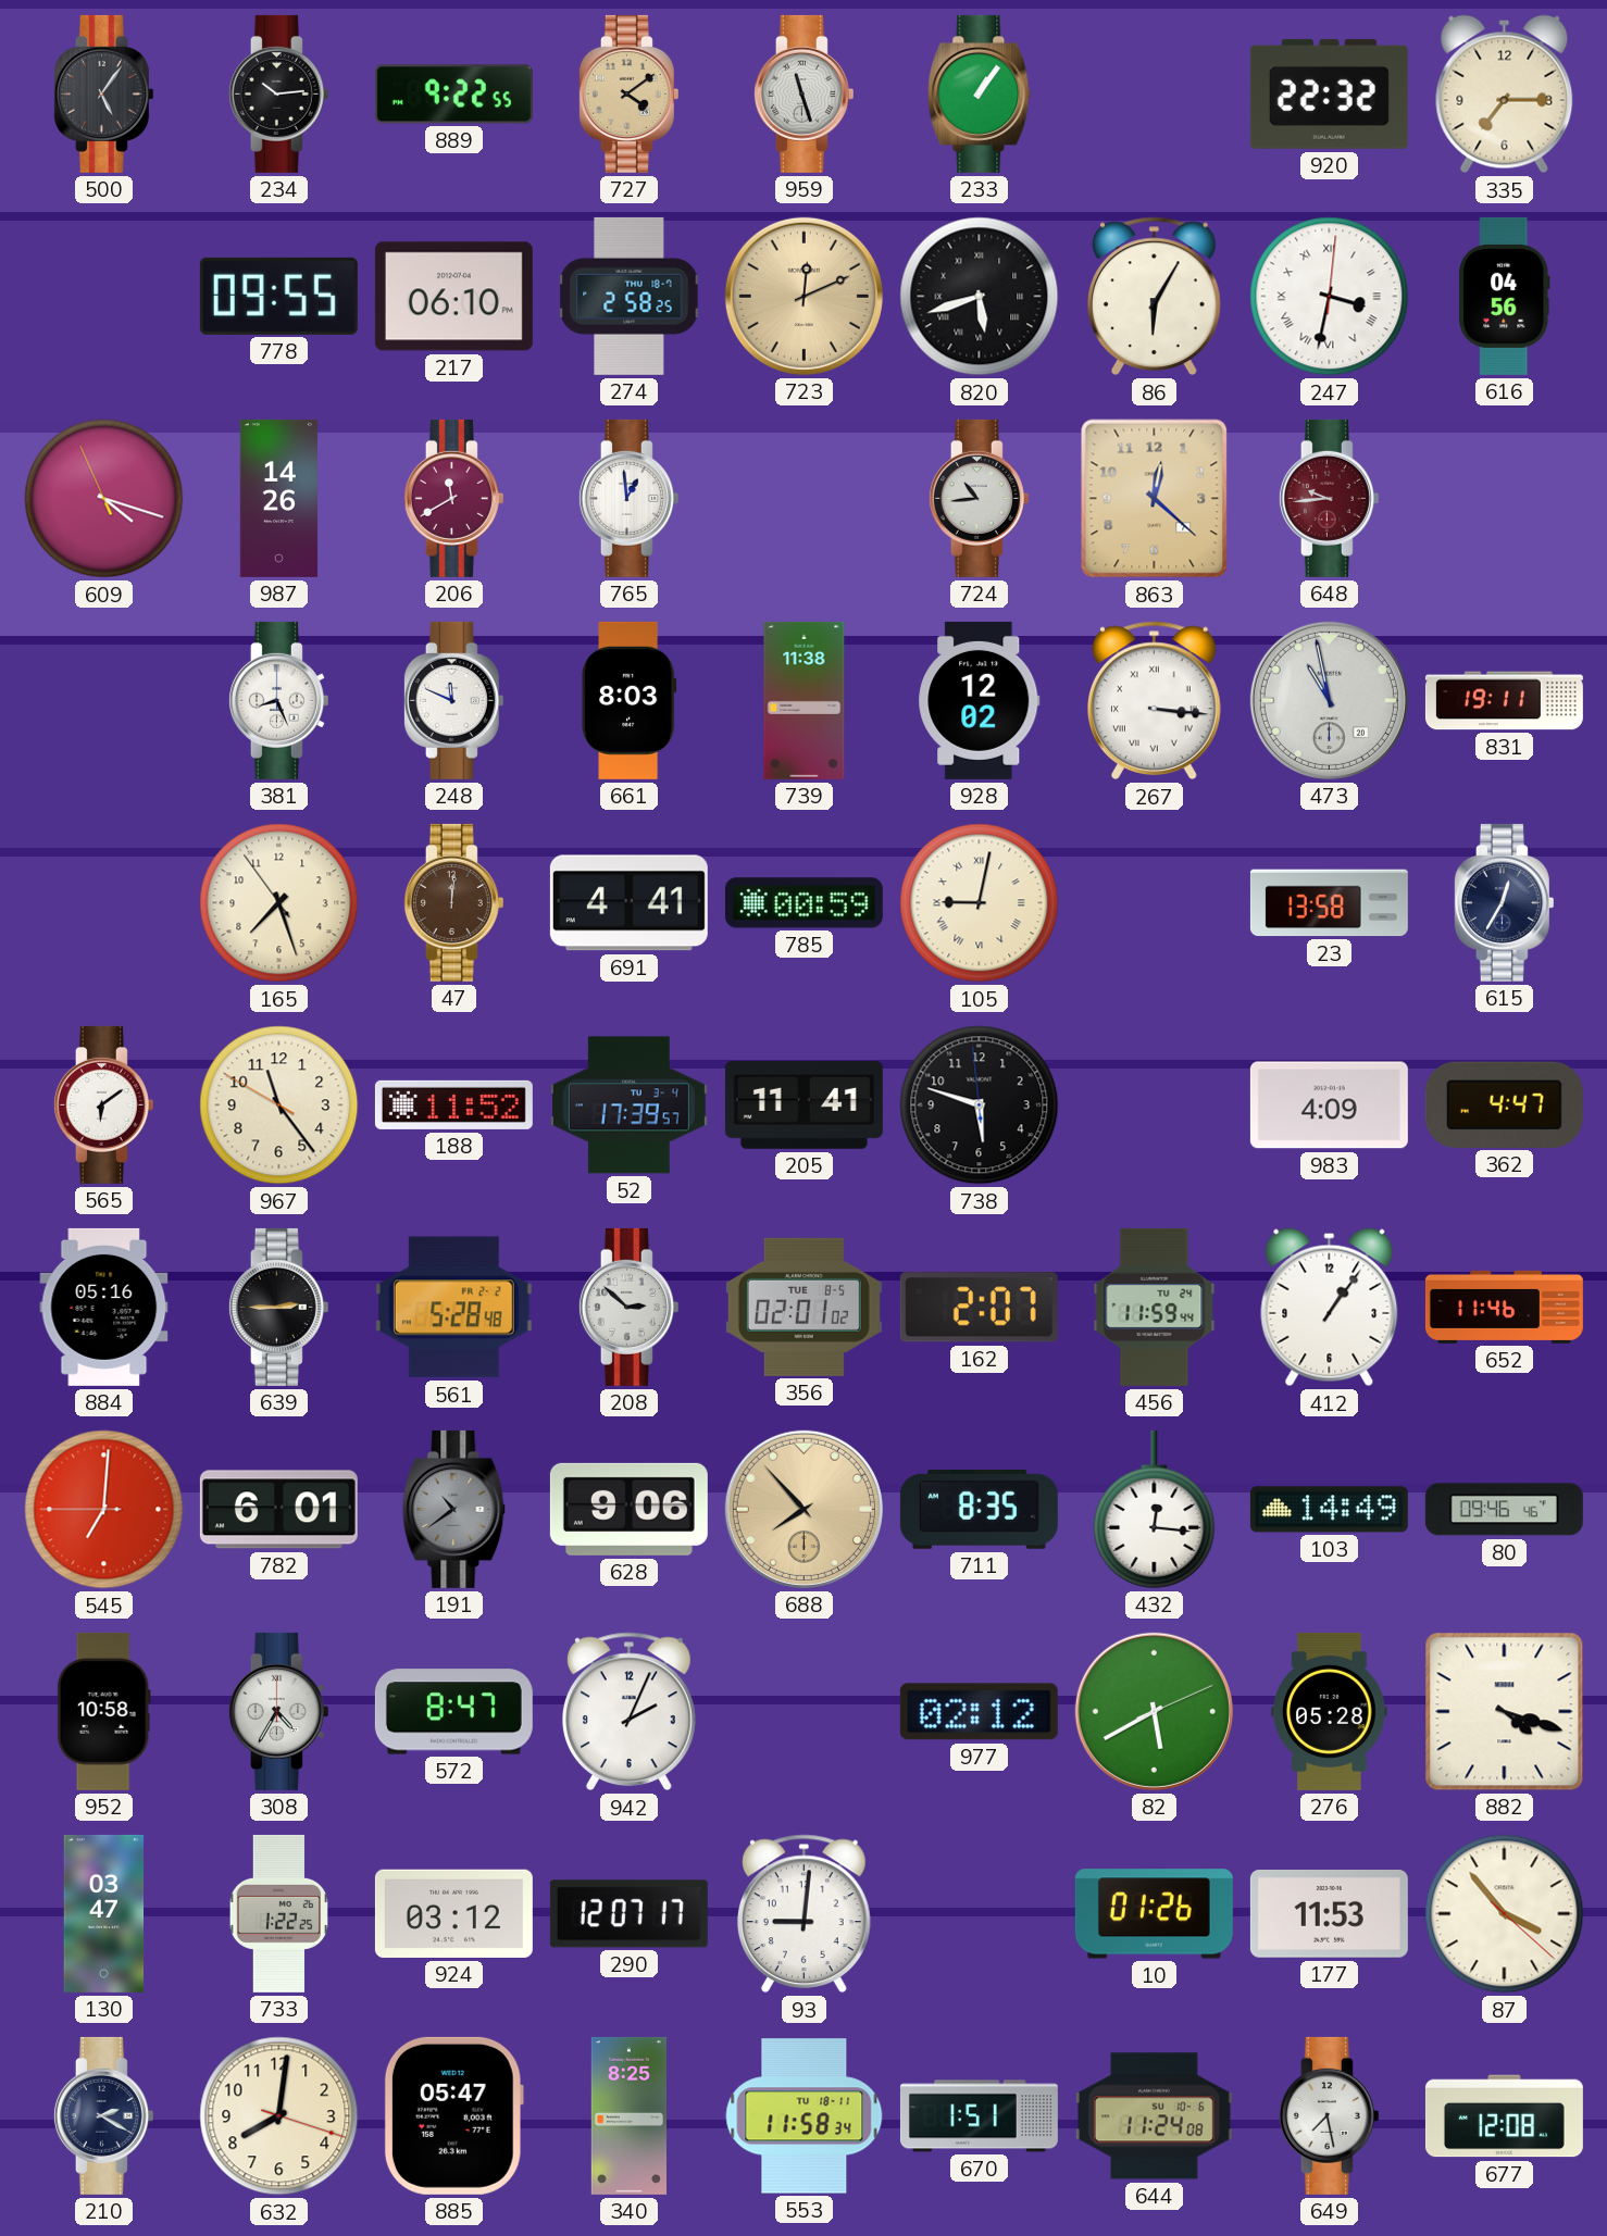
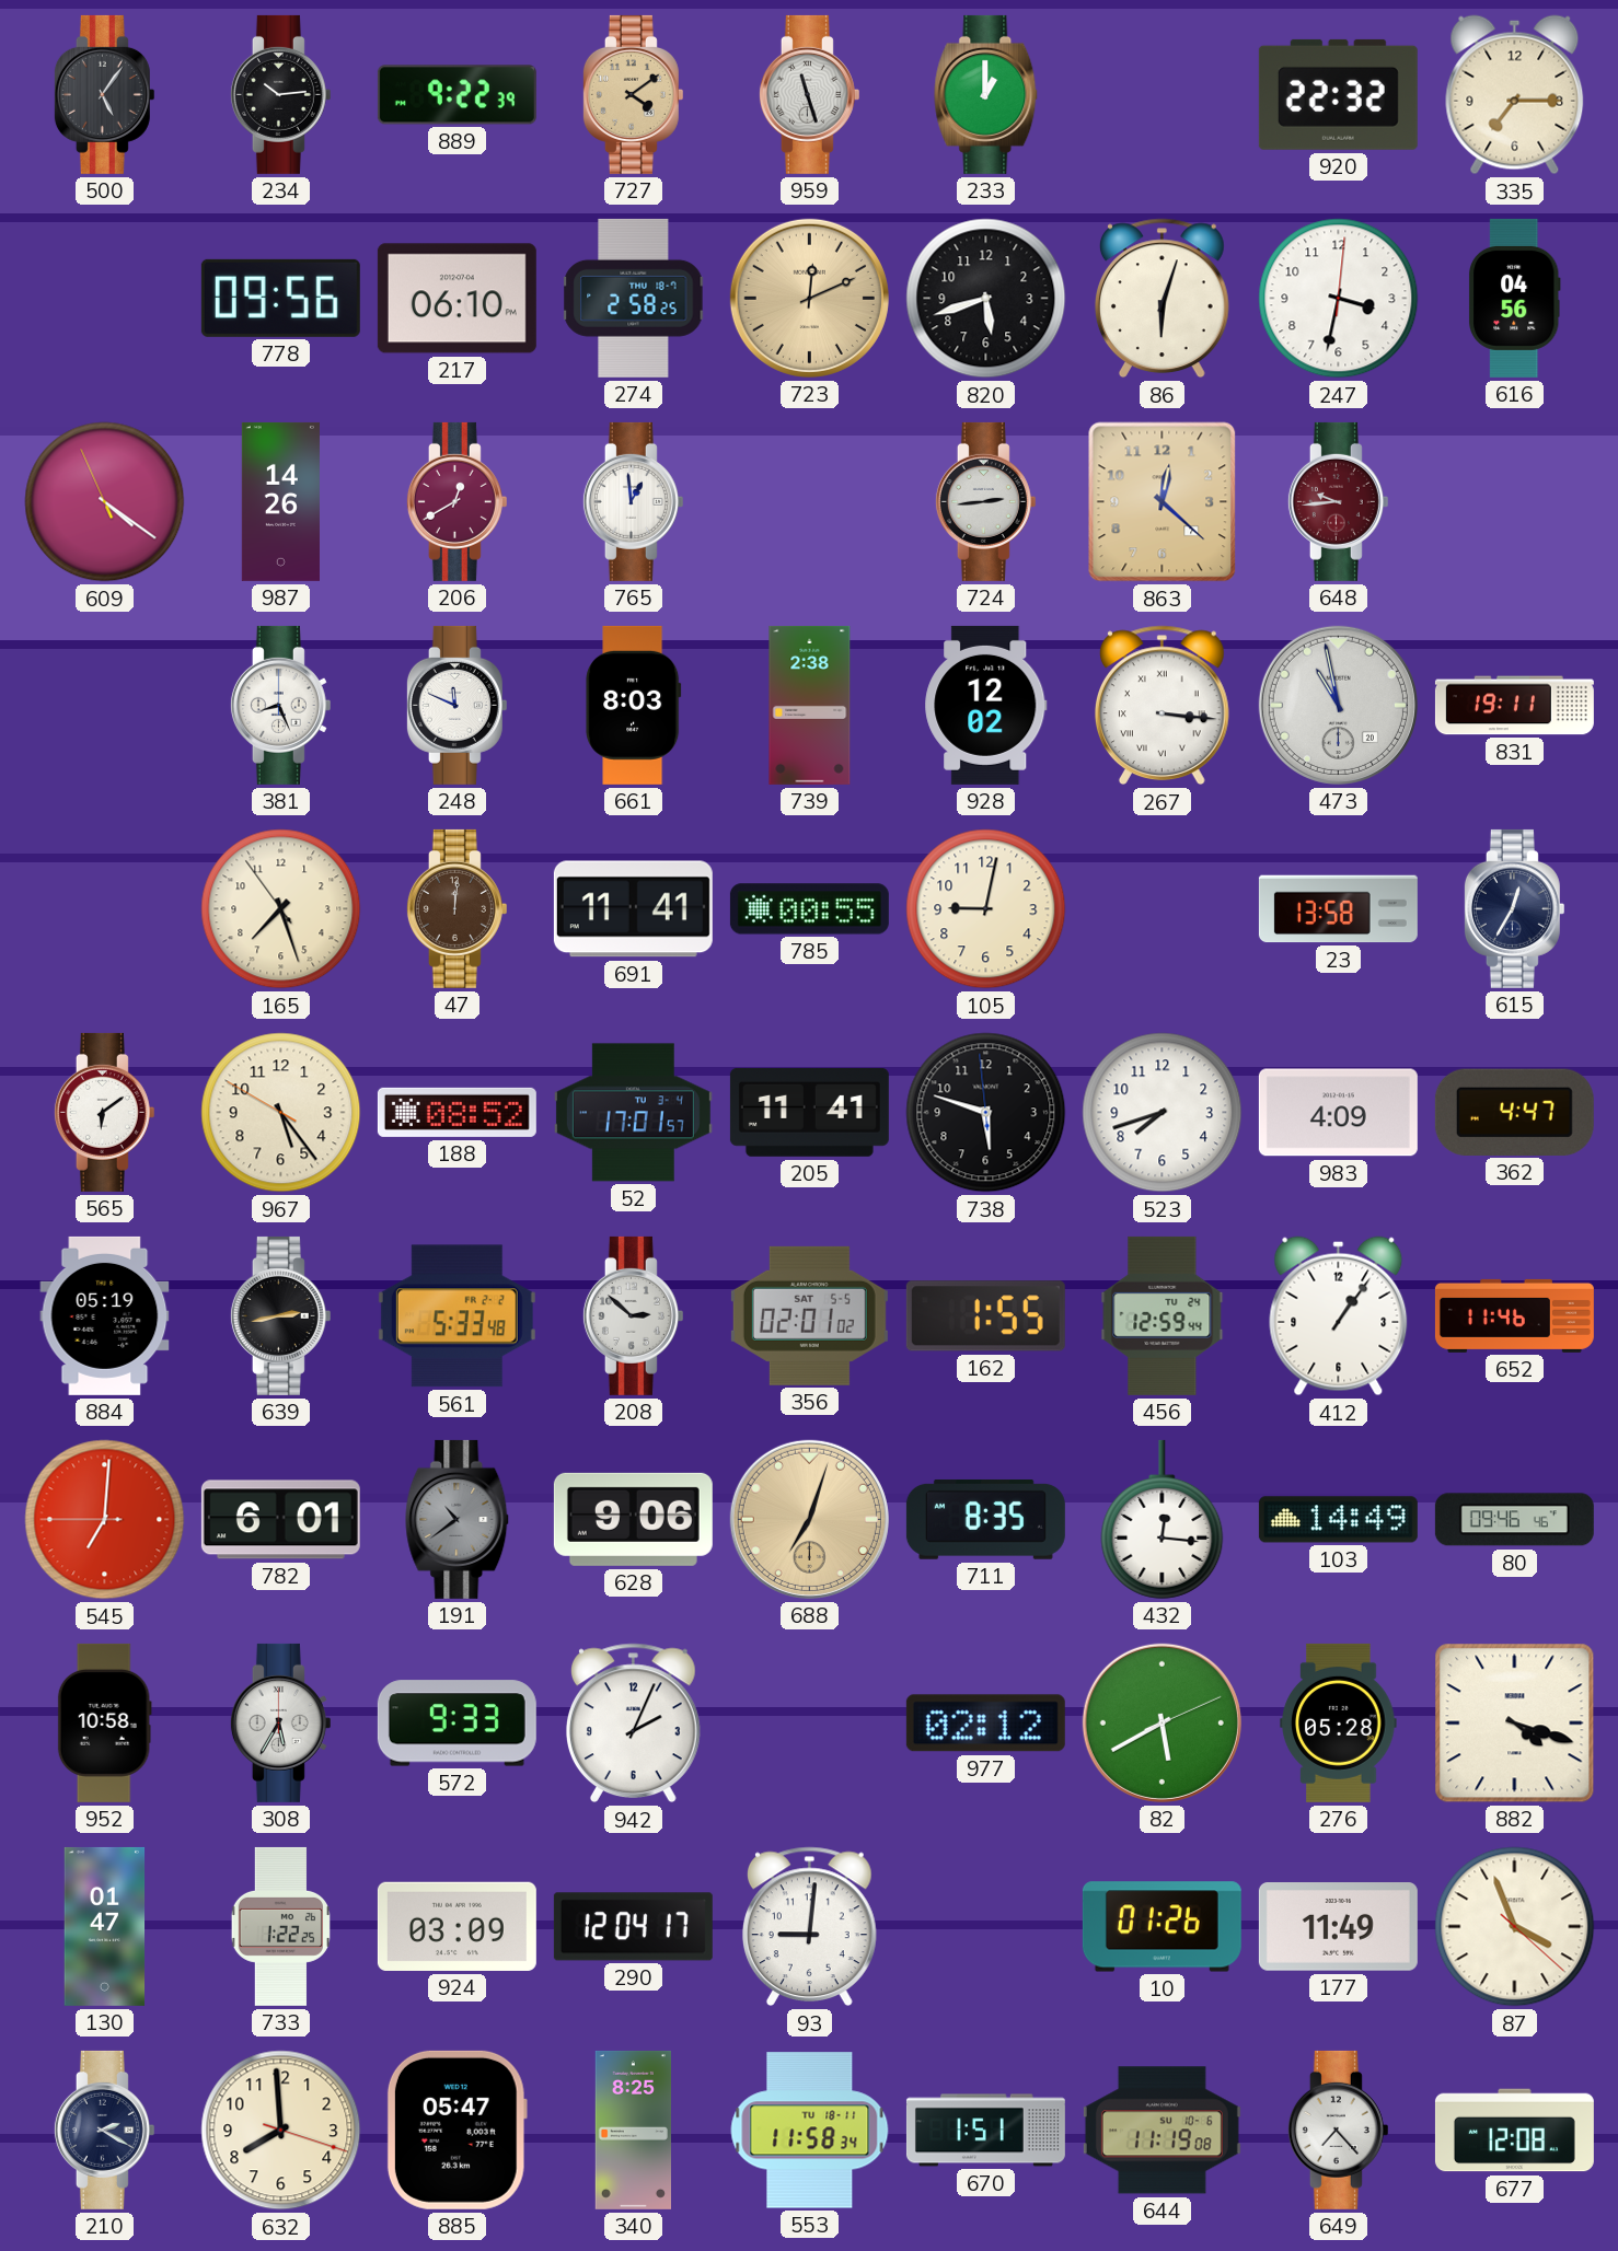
889: 9:22:55 -> 9:22:39
233: 1:06 -> 1:00
778: 09:55 -> 09:56
820 numerals: Roman -> Arabic
86: 6:05 -> 6:03
247 numerals: Roman -> Arabic
609: 4:17 -> 4:20
206: 11:40 -> 12:40
724: 10:44 -> 2:44
739: 11:38 -> 2:38
691: 4:41 -> 11:41
785: 00:59 -> 00:55
105 numerals: Roman -> Arabic
967: 11:23 -> 5:23
188: 11:52 -> 08:52
52: 17:39 -> 17:01
523: none -> 7:42
884: 05:16 -> 05:19
639: 2:45 -> 2:43
561: 5:28 -> 5:33
356 date: TUE 8-5 -> SAT 5-5
162: 2:07 -> 1:55
456: 11:59 -> 12:59
688: 7:53 -> 7:03
308: 4:35 -> 5:35
572: 8:47 -> 9:33
130: 03:47 -> 01:47
924: 03:12 -> 03:09
290: 12:07 -> 12:04
177: 11:53 -> 11:49
87: 3:53 -> 3:56
632: 8:01 -> 7:59
644: 11:24 -> 11:19
649: 7:28 -> 7:23
